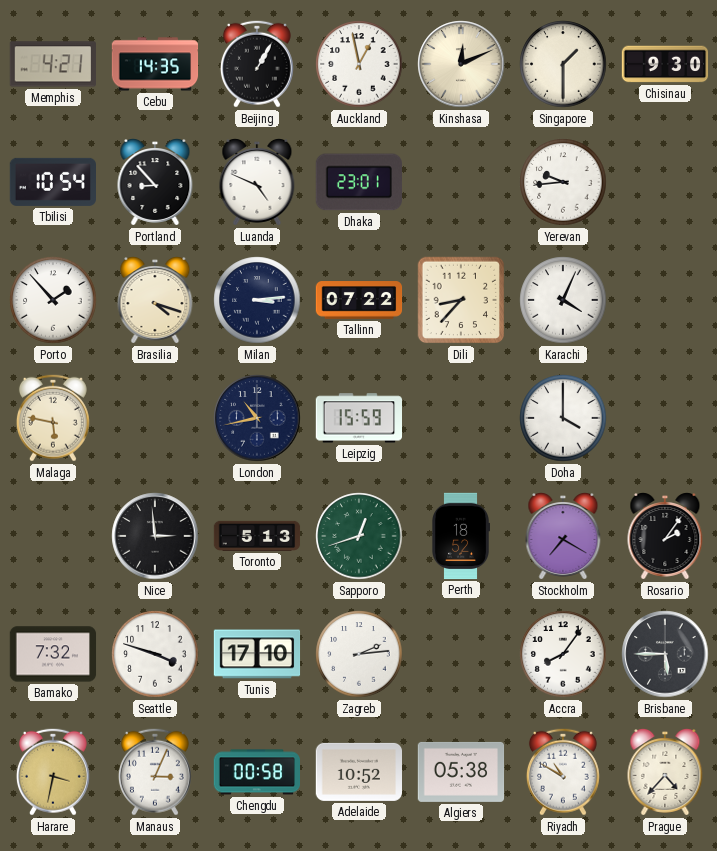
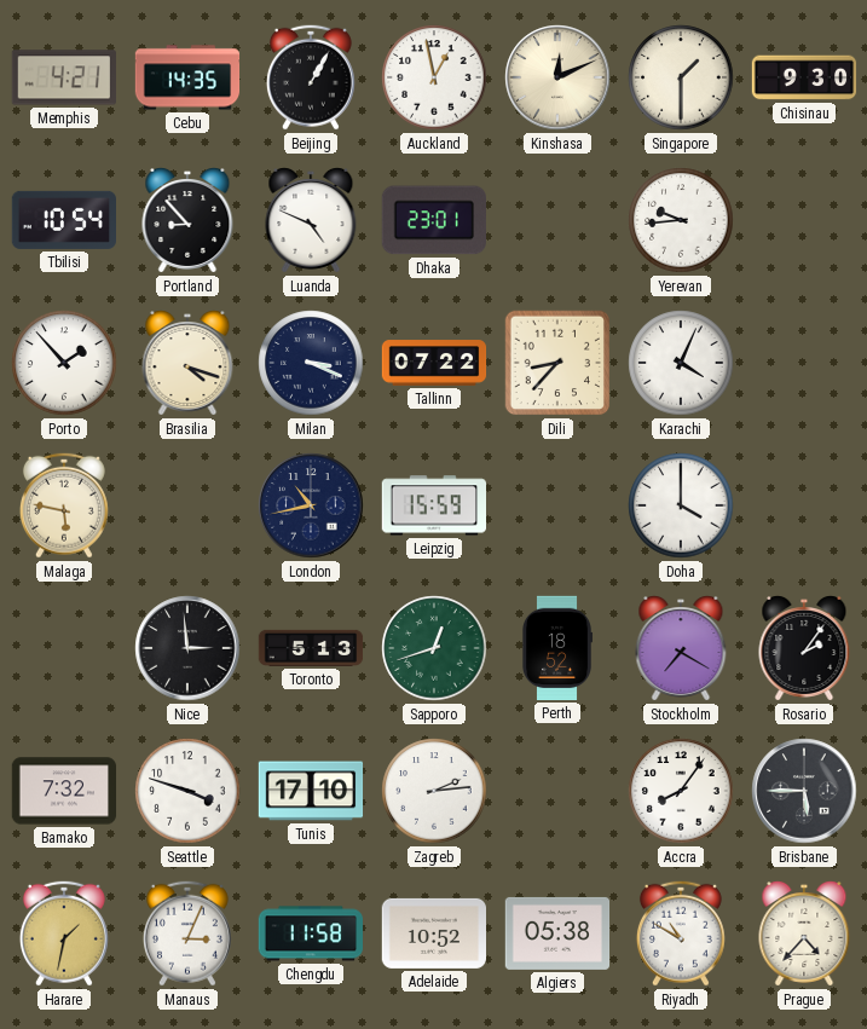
Milan: 3:14 -> 3:19
Harare: 3:32 -> 1:32
Chengdu: 00:58 -> 11:58
